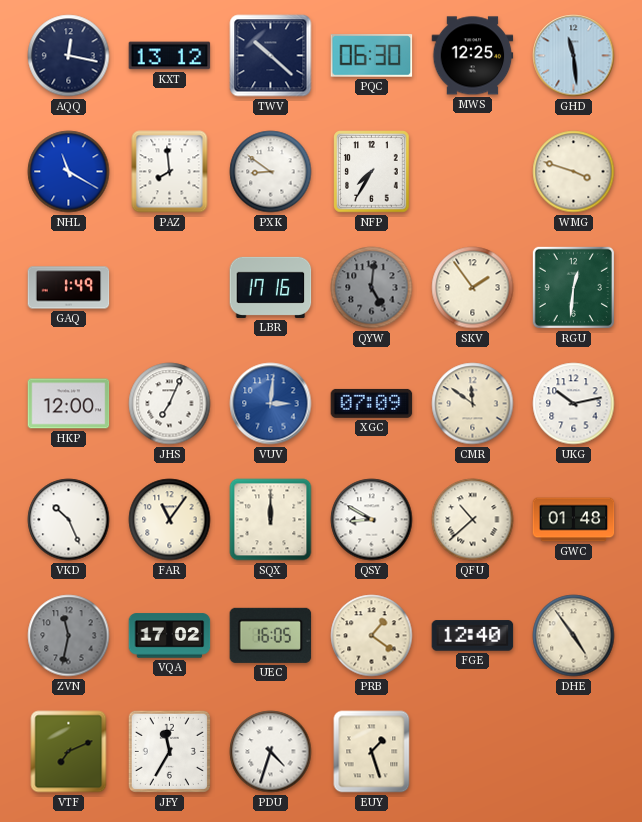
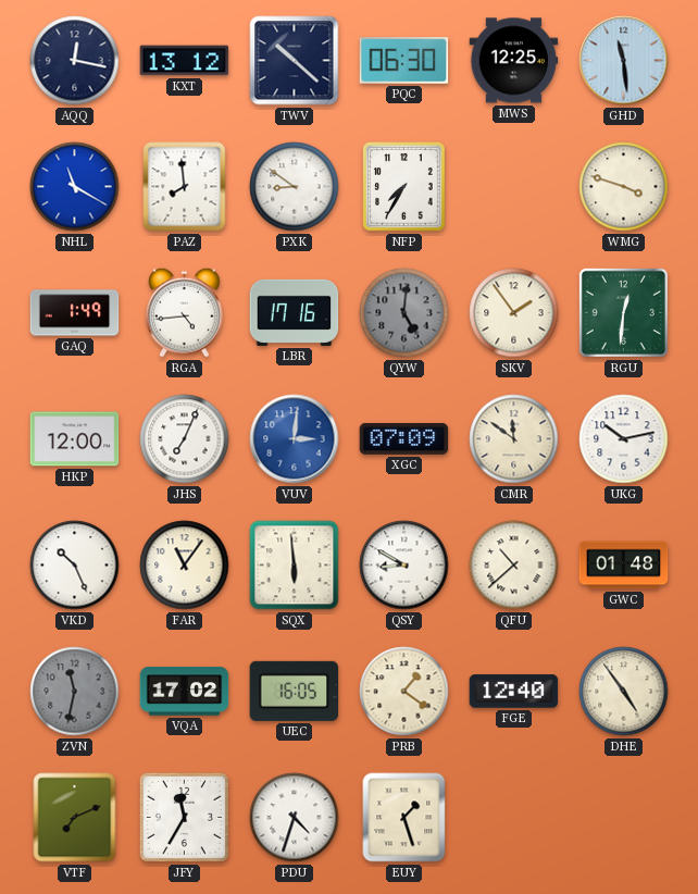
RGA: none -> 4:44
SQX: 12:00 -> 5:59
